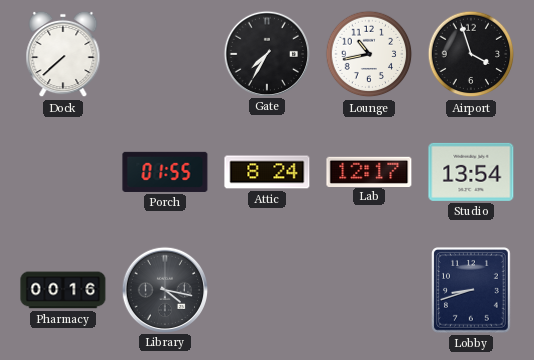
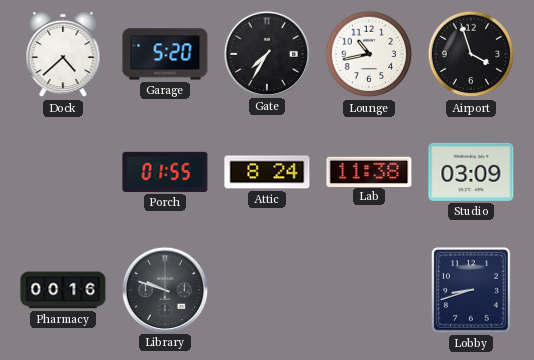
Dock: 7:38 -> 4:38
Garage: none -> 5:20
Lab: 12:17 -> 11:38
Studio: 13:54 -> 03:09
Library: 4:17 -> 9:48
